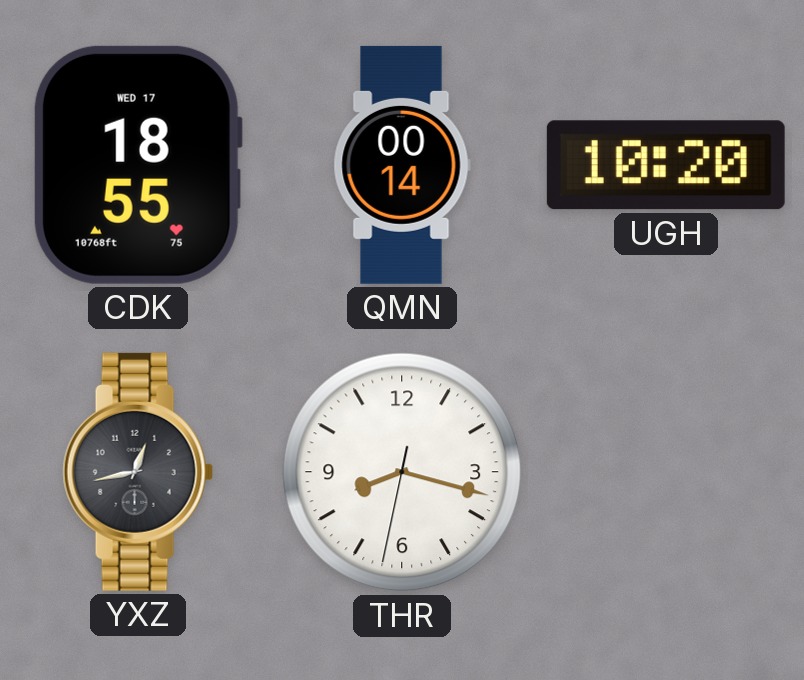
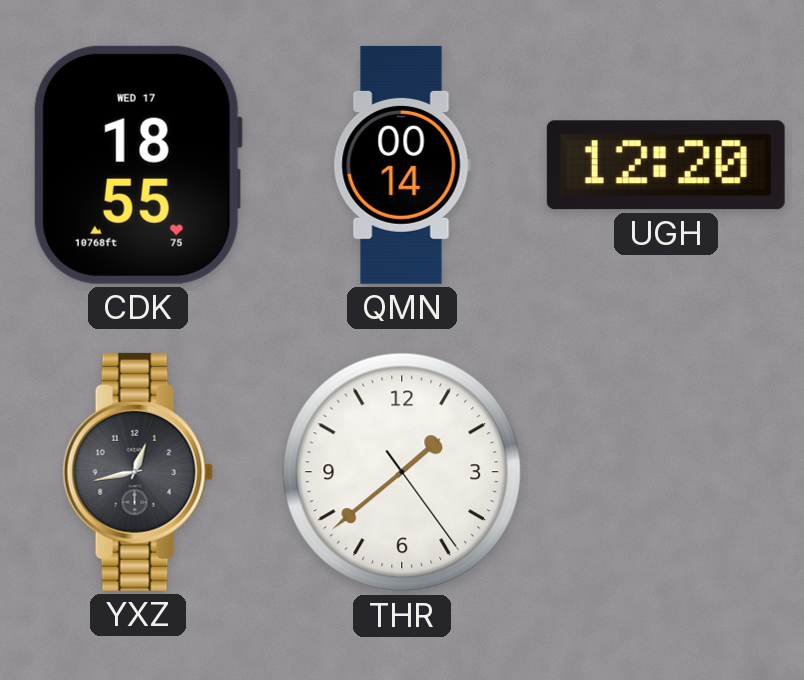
UGH: 10:20 -> 12:20
THR: 8:17 -> 1:38
